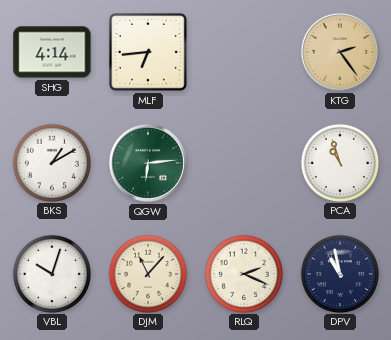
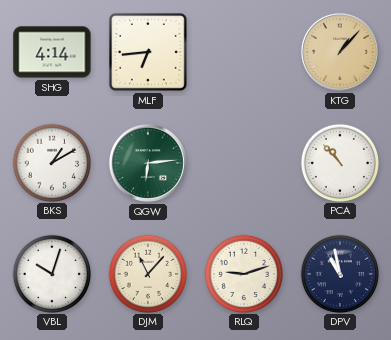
KTG: 2:24 -> 1:07
PCA: 10:57 -> 10:53
RLQ: 2:19 -> 9:12
